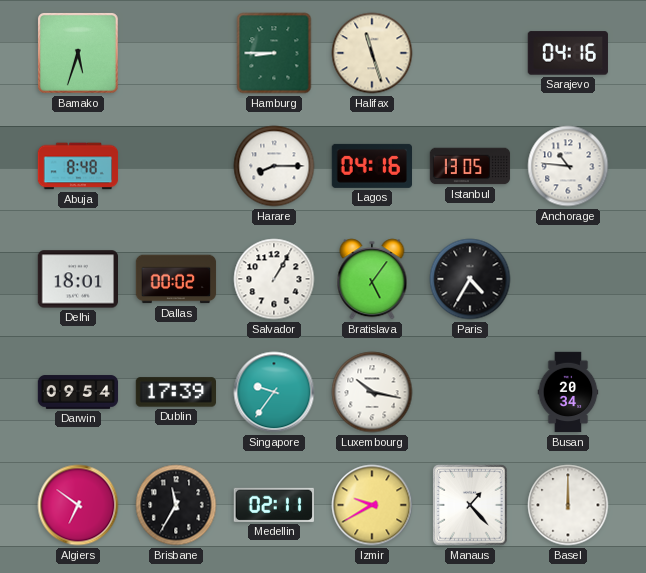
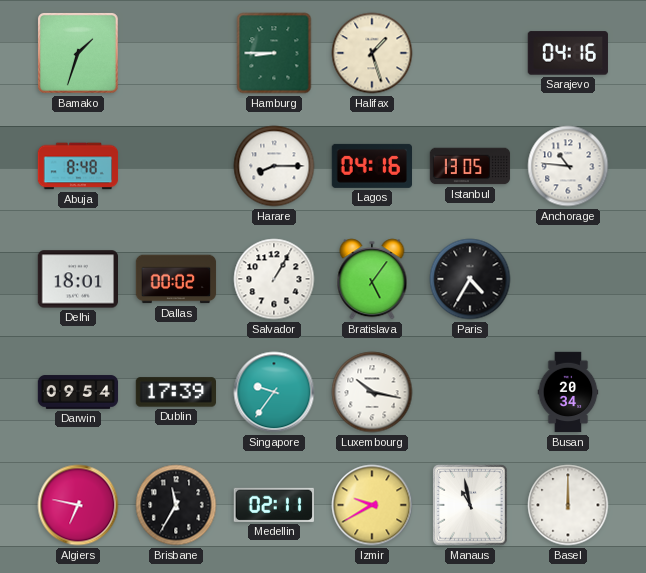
Bamako: 5:33 -> 1:33
Halifax: 11:27 -> 1:27
Algiers: 6:51 -> 6:47
Manaus: 1:23 -> 10:58
